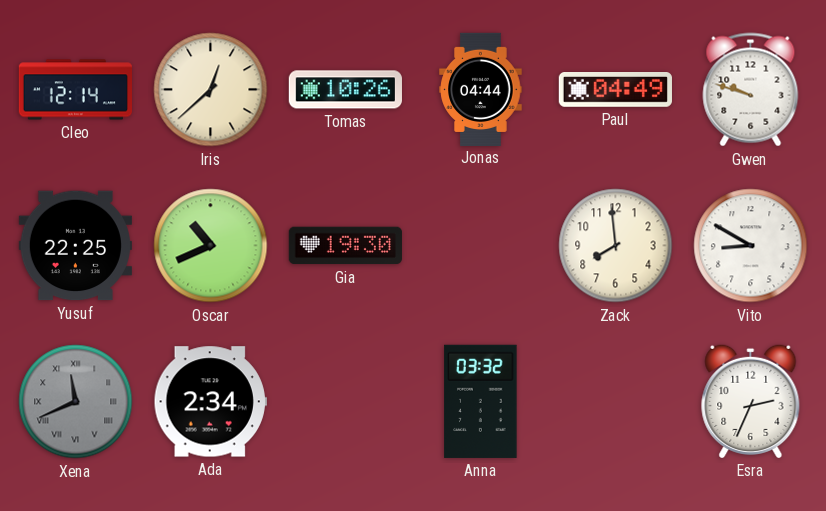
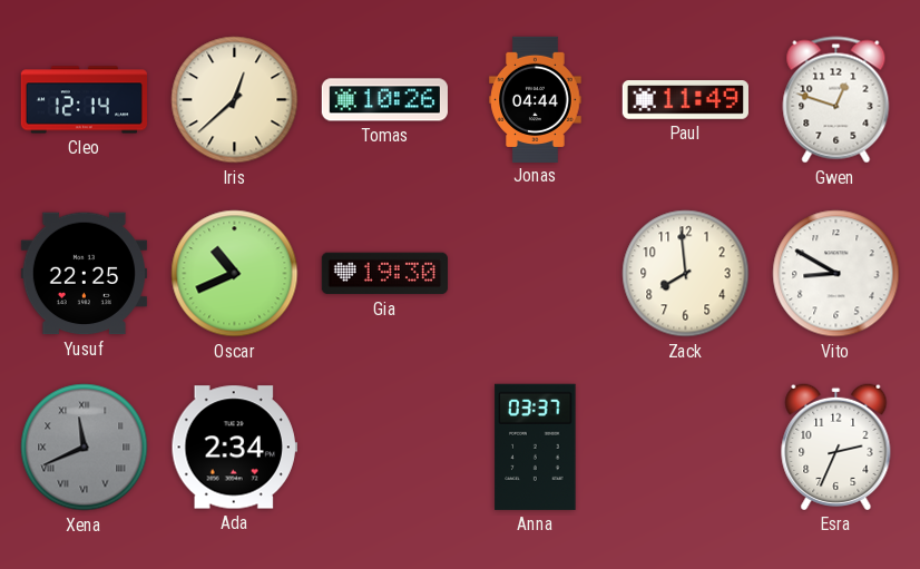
Paul: 04:49 -> 11:49
Gwen: 9:48 -> 12:48
Anna: 03:32 -> 03:37
